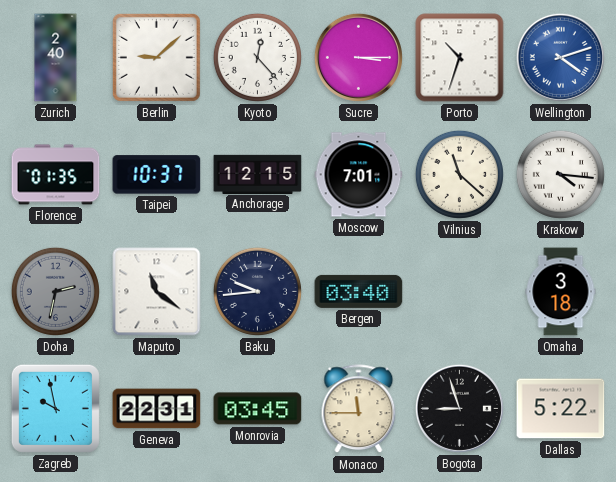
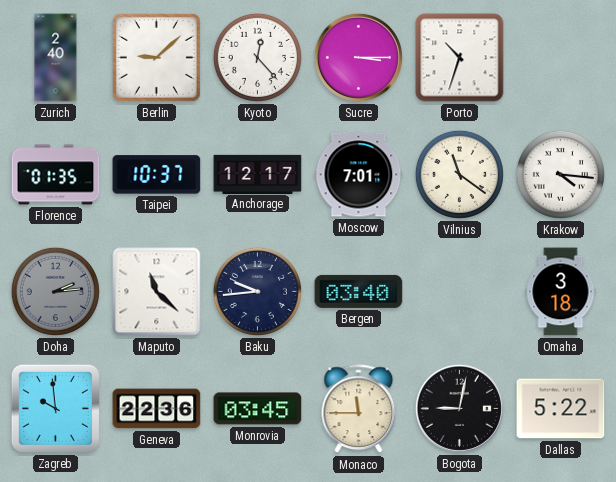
Wellington: 4:12 -> none
Anchorage: 12:15 -> 12:17
Vilnius: 11:22 -> 11:21
Doha: 2:32 -> 2:14
Maputo: 11:21 -> 11:22
Zagreb: 9:58 -> 9:59
Geneva: 22:31 -> 22:36
Bogota: 8:57 -> 9:02
